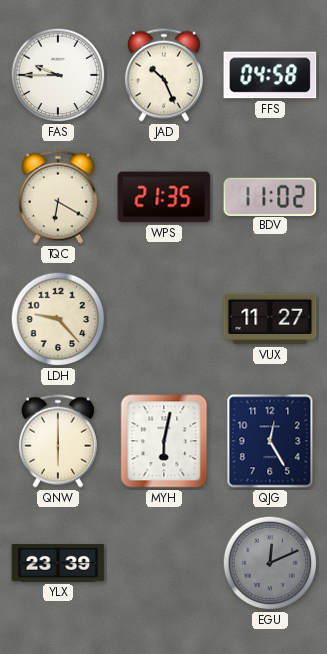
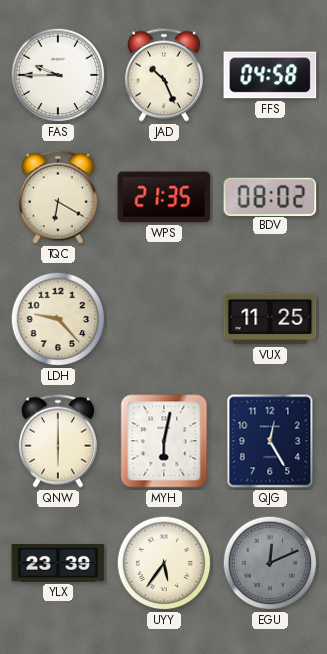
BDV: 11:02 -> 08:02
VUX: 11:27 -> 11:25
UYY: none -> 5:36
